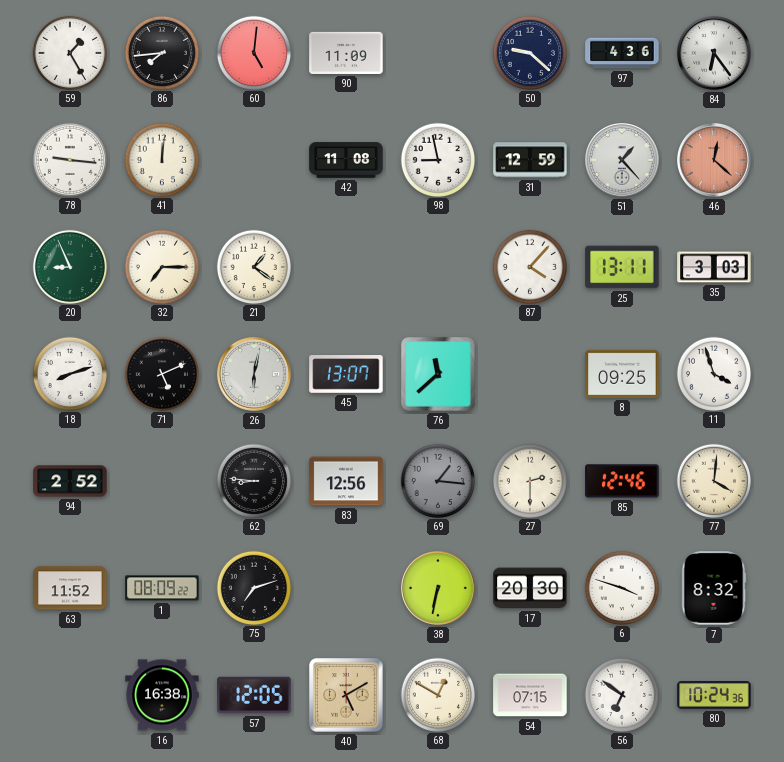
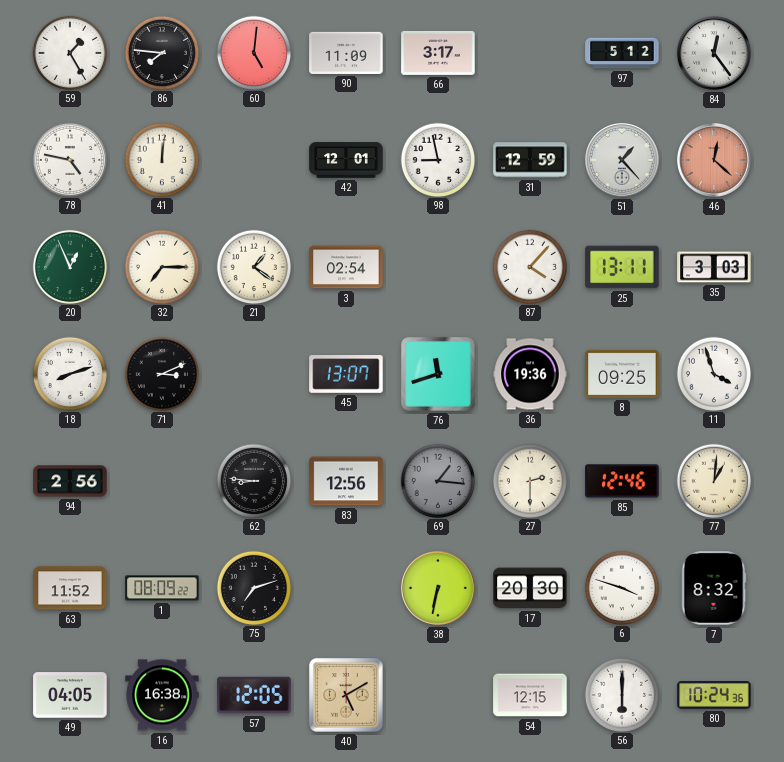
86: 7:44 -> 7:46
66: none -> 3:17
50: 9:22 -> none
97: 4:36 -> 5:12
84: 6:24 -> 12:24
78: 9:16 -> 4:47
42: 11:08 -> 12:01
20: 8:56 -> 12:56
3: none -> 02:54
71: 5:11 -> 3:11
26: 6:02 -> none
76: 11:38 -> 11:42
36: none -> 19:36
94: 2:52 -> 2:56
77: 4:01 -> 1:01
49: none -> 04:05
68: 12:50 -> none
54: 07:15 -> 12:15
56: 6:51 -> 6:00
